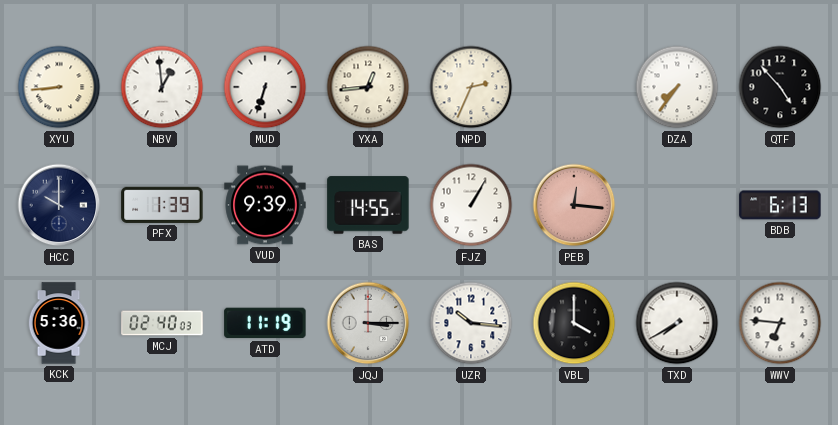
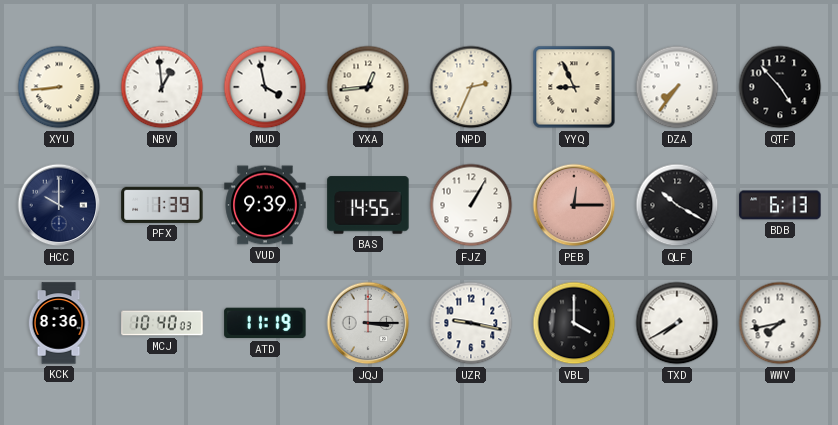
MUD: 6:33 -> 3:58
YYQ: none -> 8:56
PEB: 12:16 -> 12:15
QLF: none -> 10:20
KCK: 5:36 -> 8:36
MCJ: 02:40 -> 10:40
UZR: 10:16 -> 9:17
WWV: 6:46 -> 7:43
